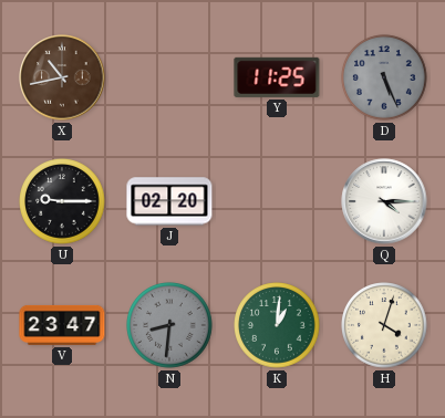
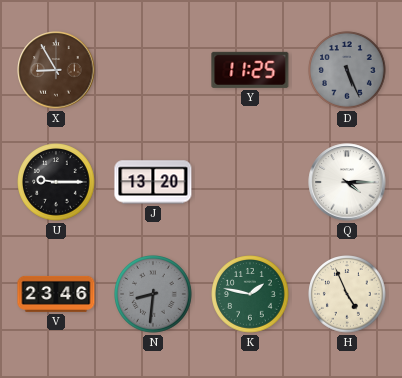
X: 10:43 -> 8:55
J: 02:20 -> 13:20
V: 23:47 -> 23:46
K: 1:01 -> 1:47
H: 4:03 -> 4:56
